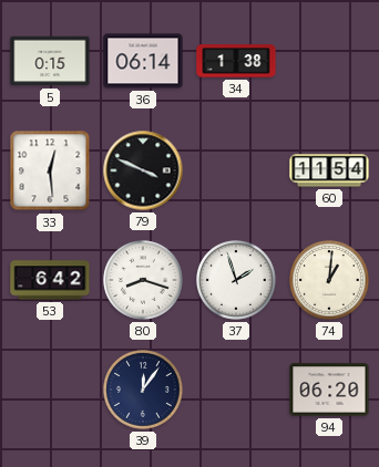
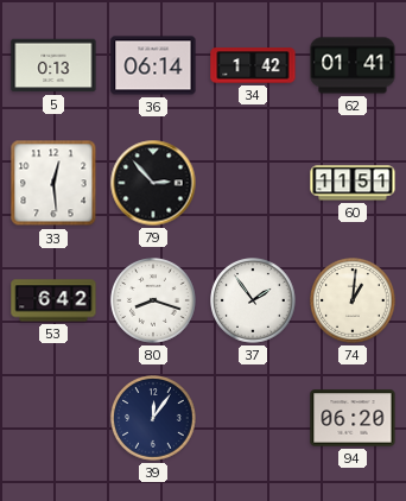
5: 0:15 -> 0:13
34: 1:38 -> 1:42
62: none -> 01:41
79: 3:49 -> 2:53
60: 11:54 -> 11:51
37: 1:57 -> 1:54
